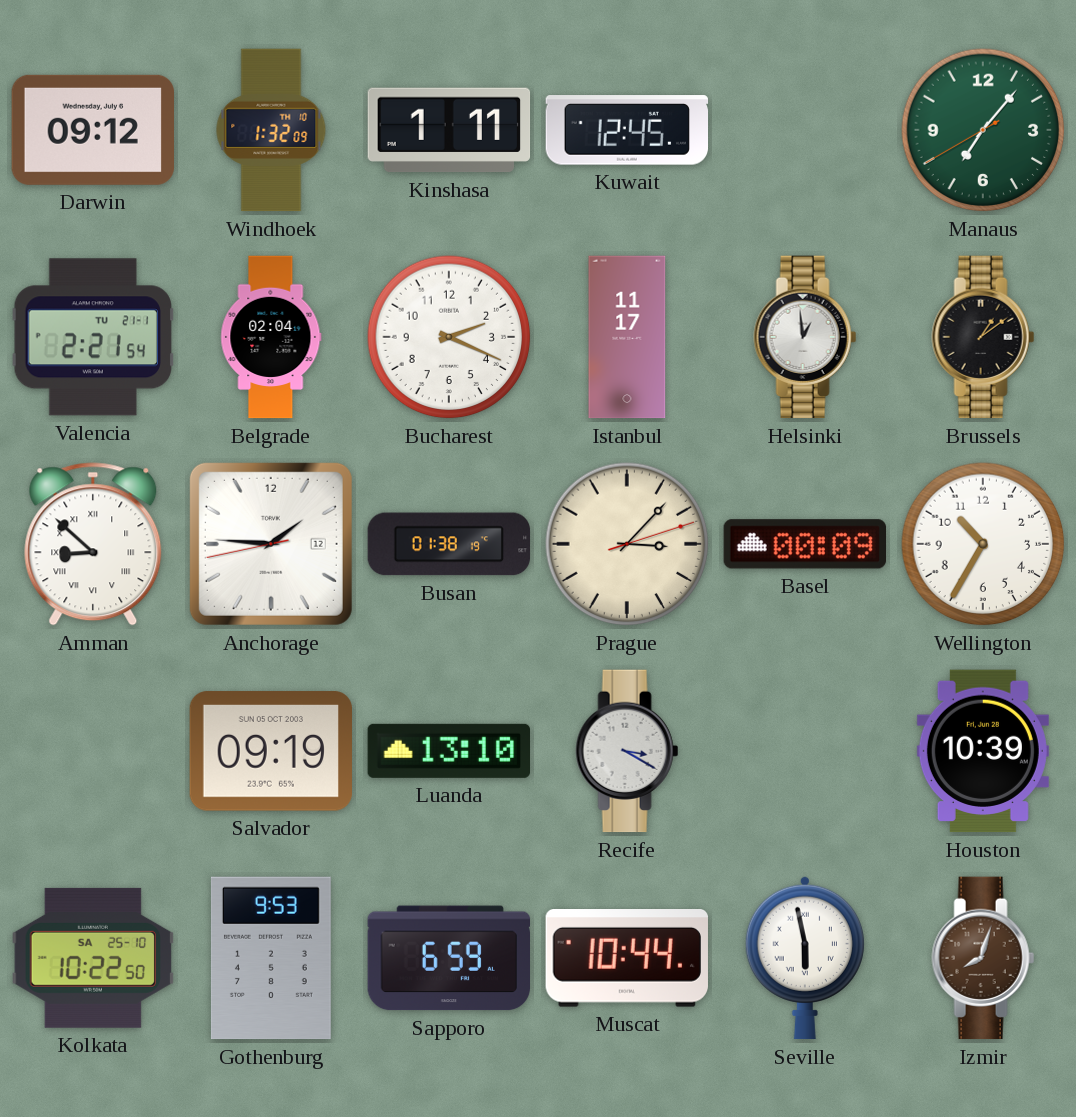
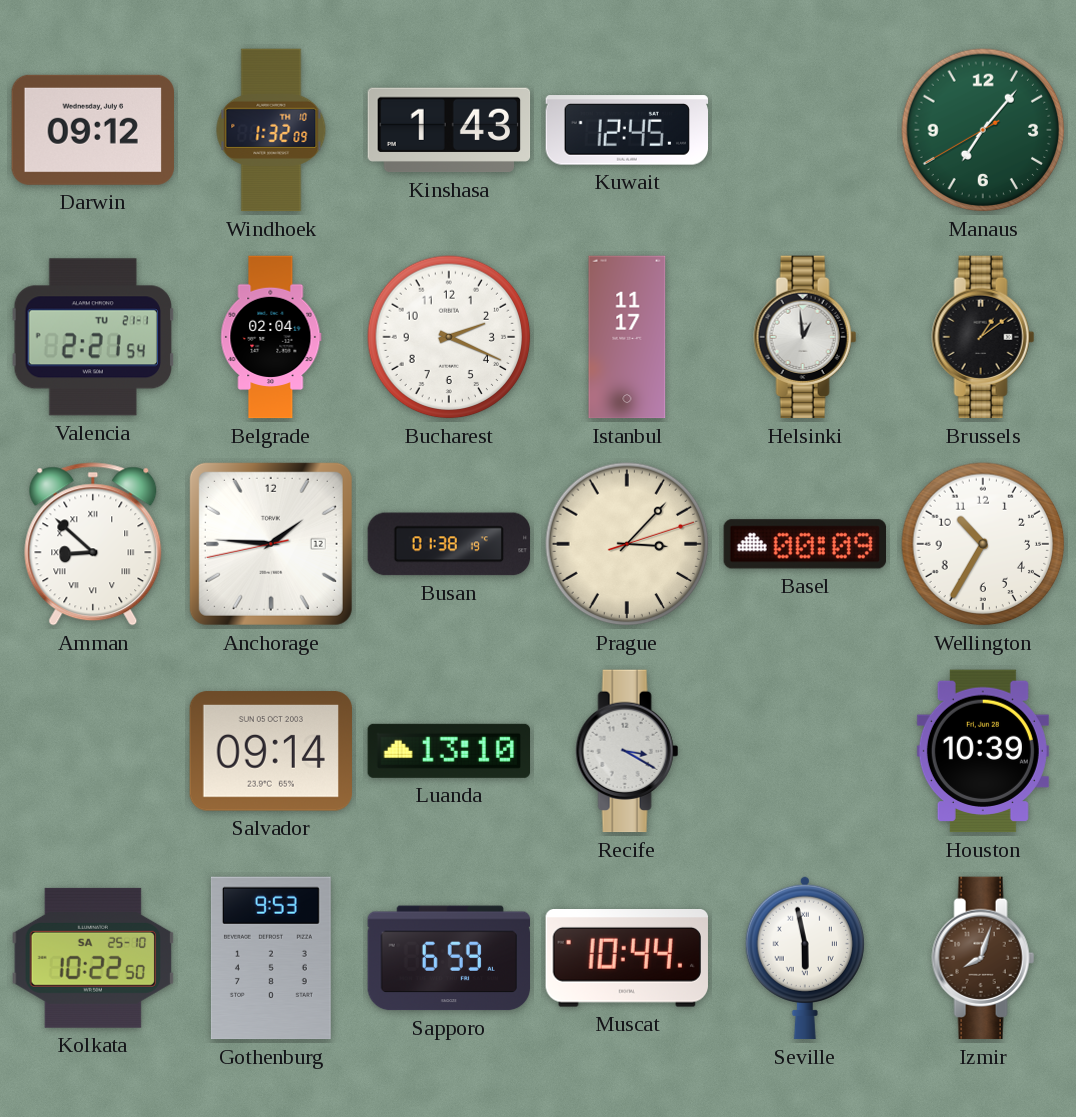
Kinshasa: 1:11 -> 1:43
Salvador: 09:19 -> 09:14
